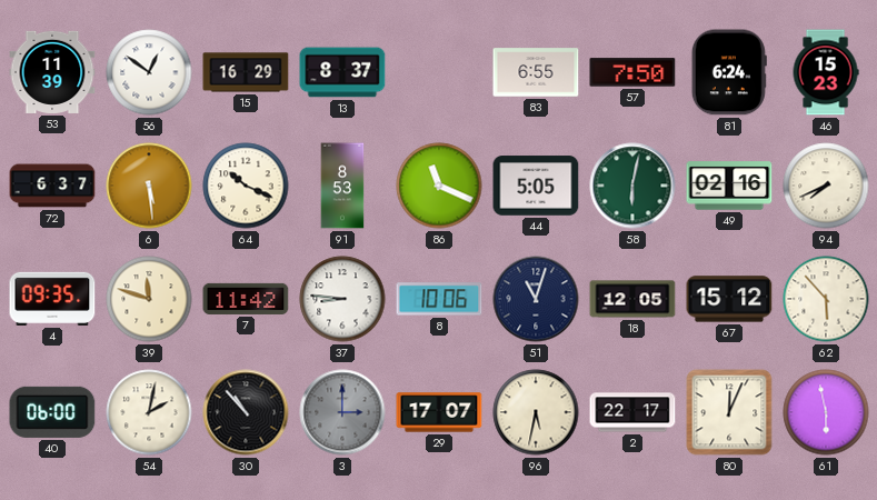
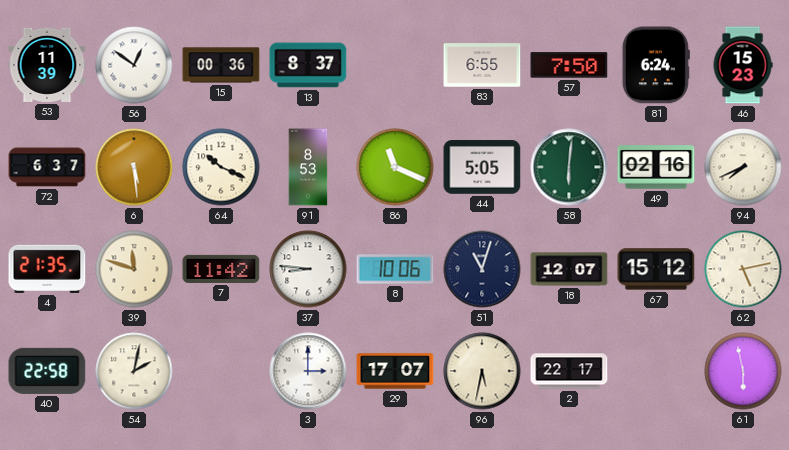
15: 16:29 -> 00:36
58: 6:02 -> 6:01
4: 09:35 -> 21:35
18: 12:05 -> 12:07
62: 5:53 -> 5:13
40: 06:00 -> 22:58
30: 10:53 -> none
3 dial: grey -> white
80: 12:04 -> none
